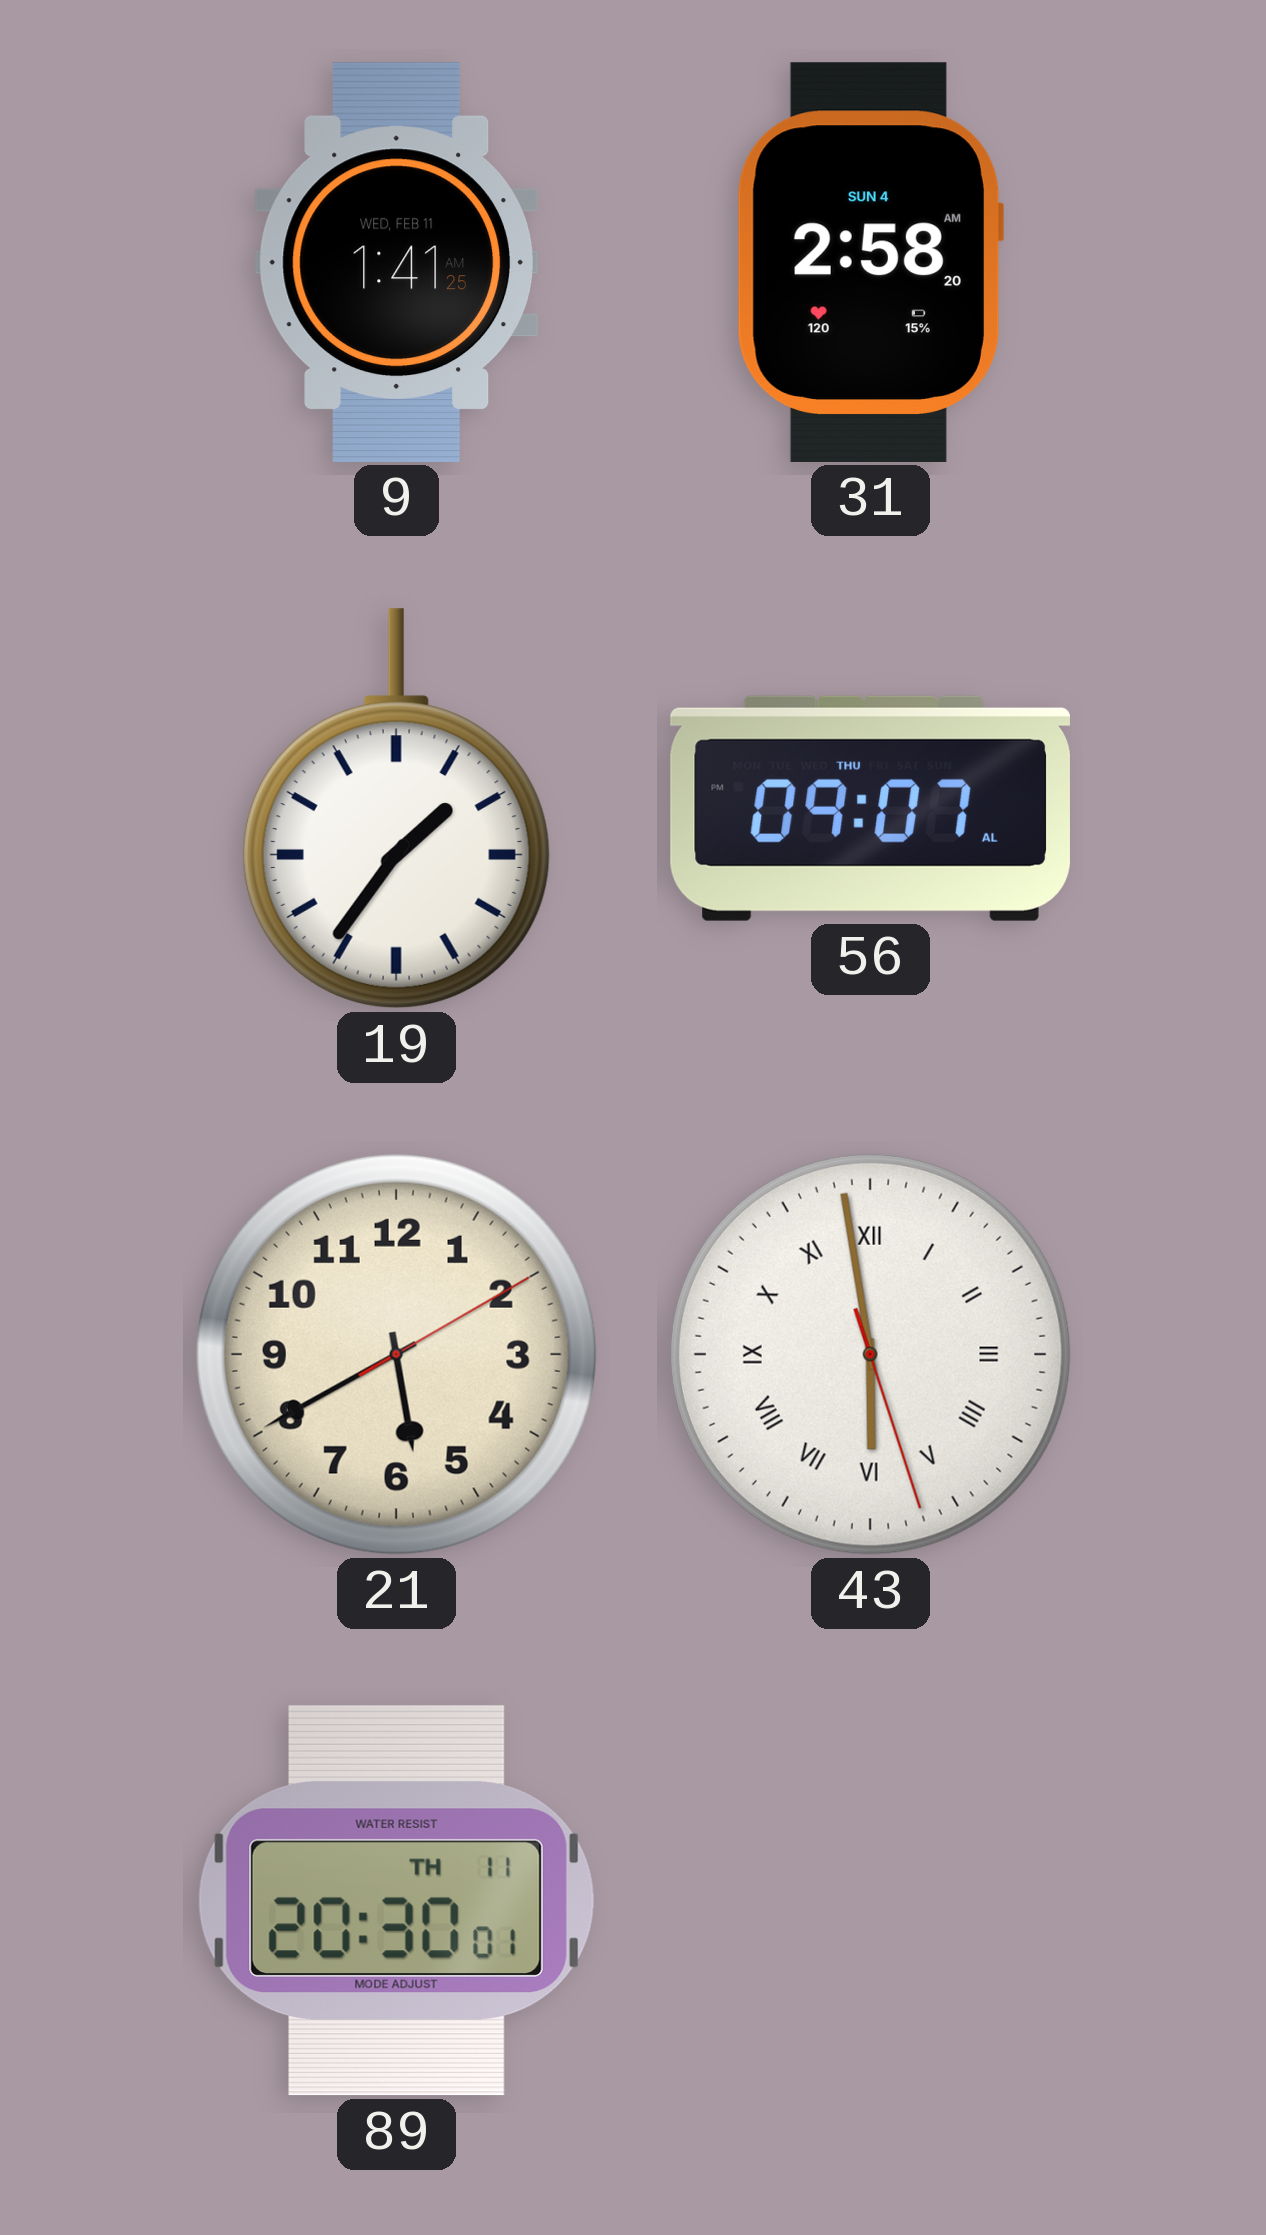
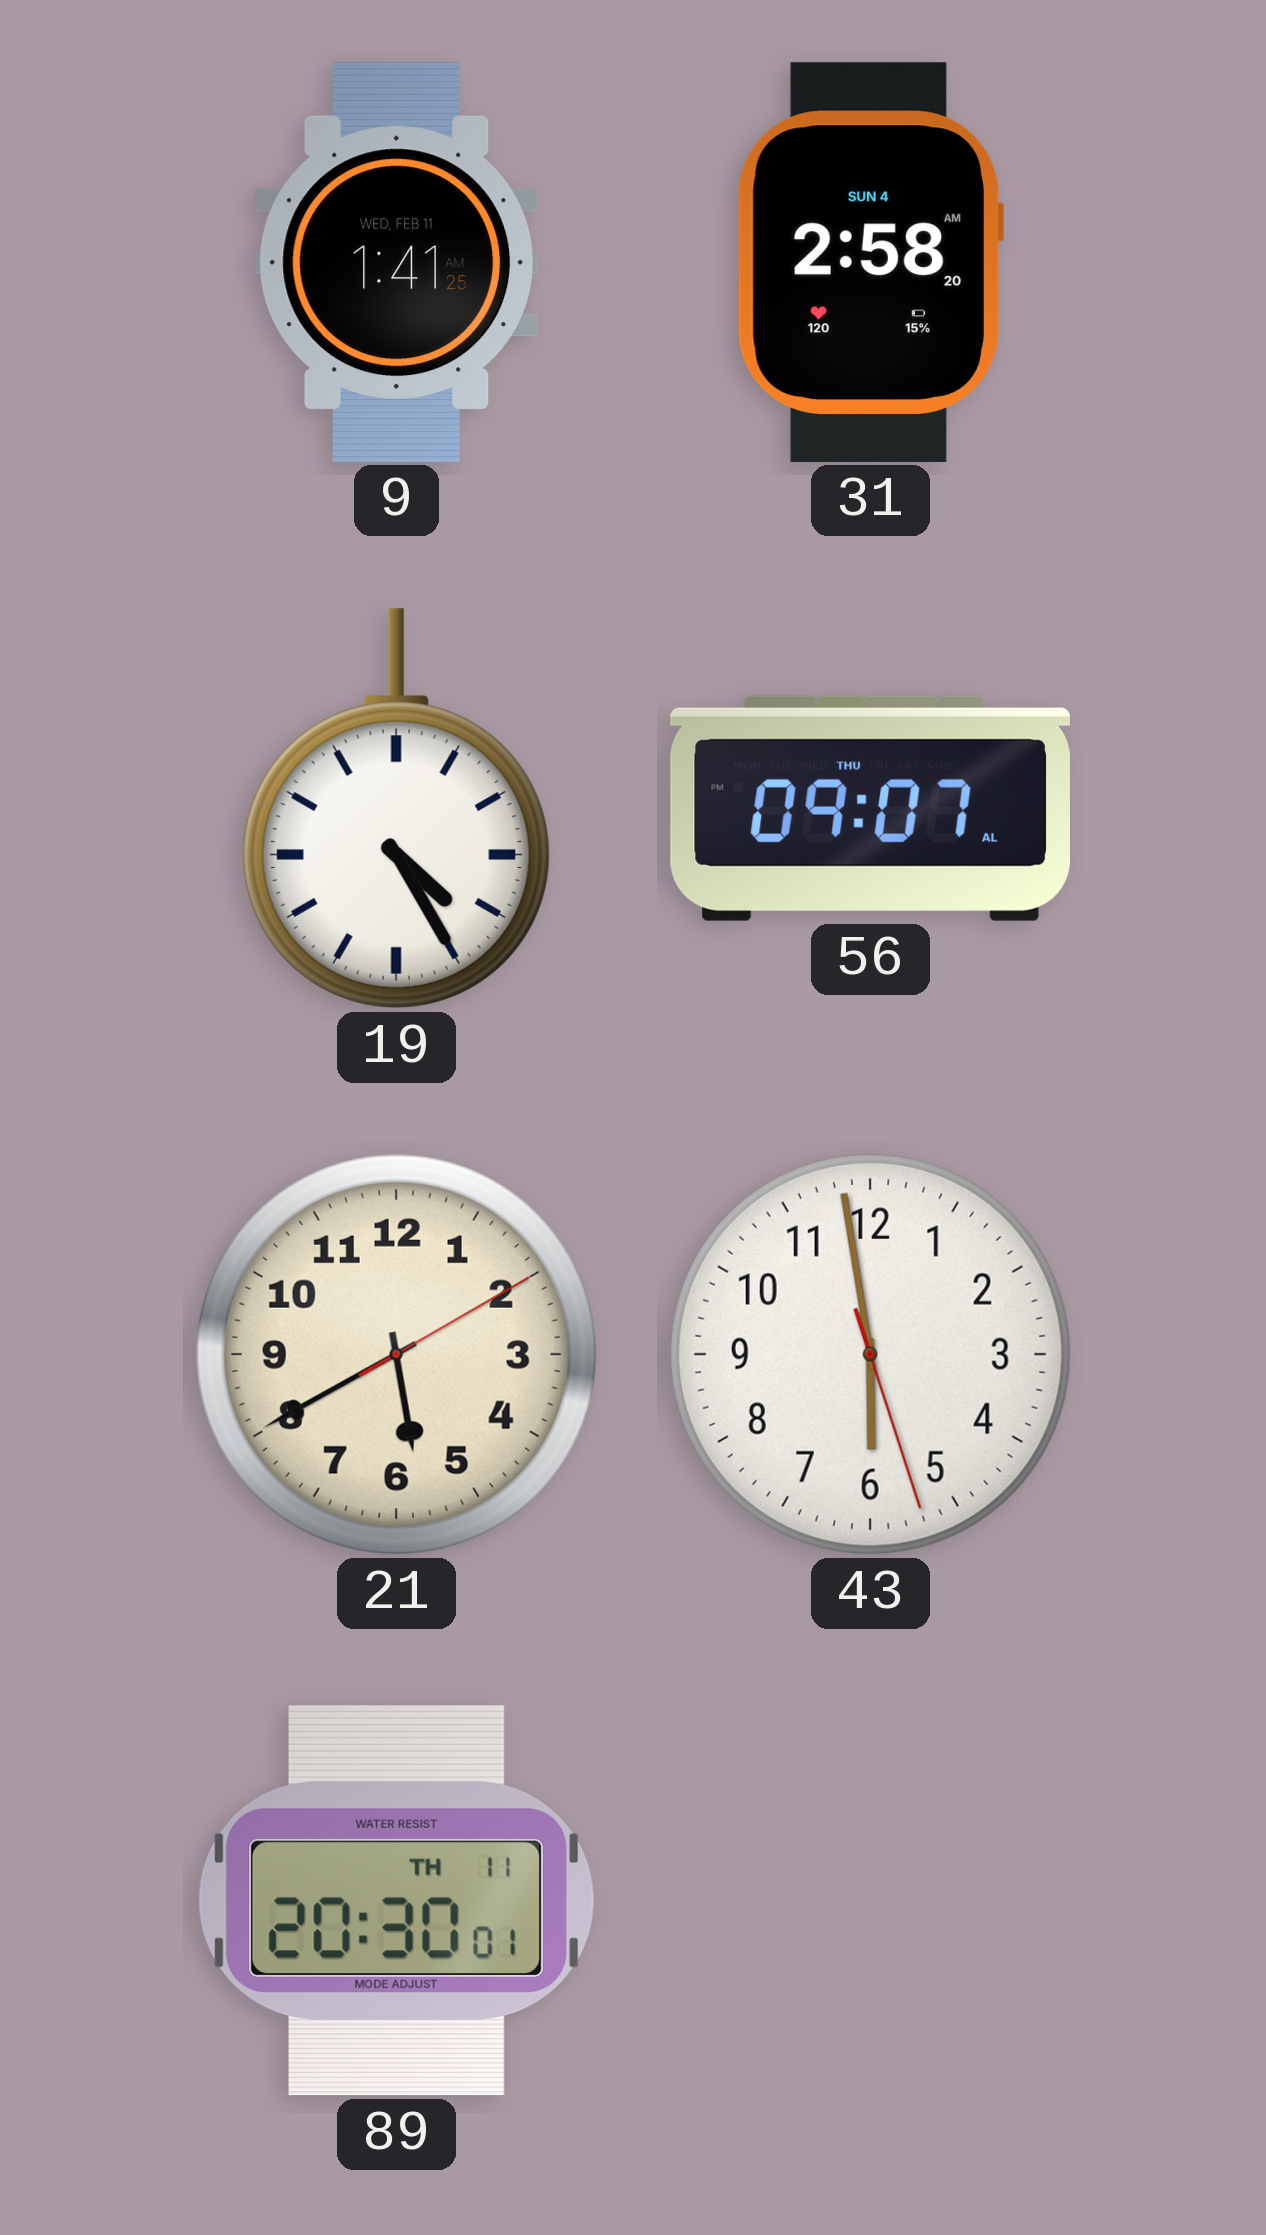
19: 1:36 -> 4:25
43 numerals: Roman -> Arabic
